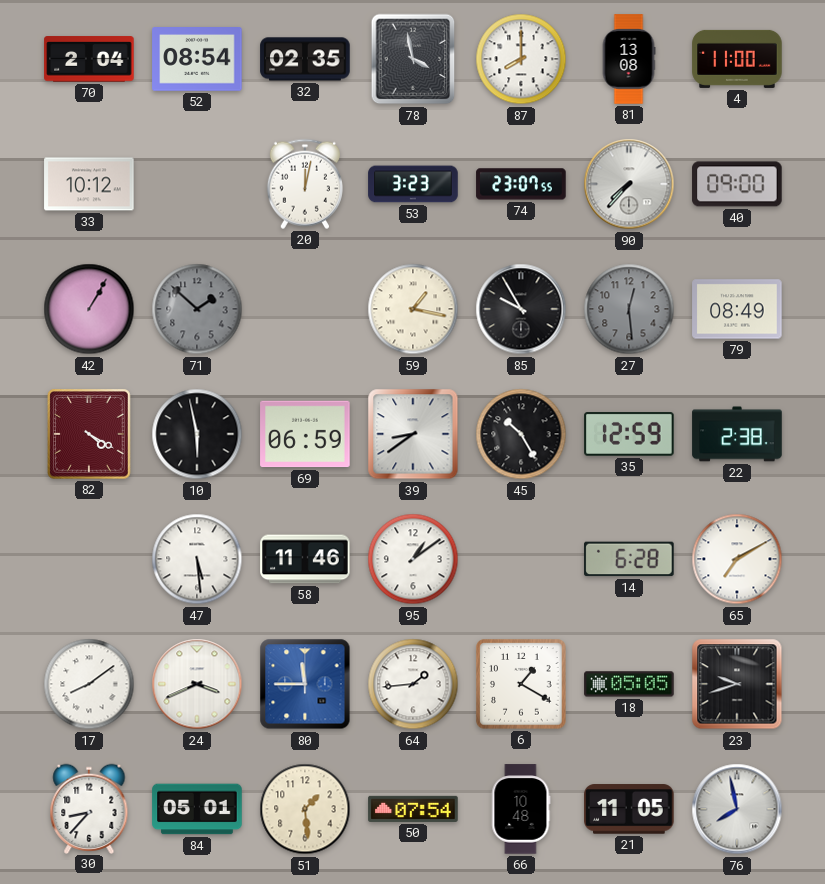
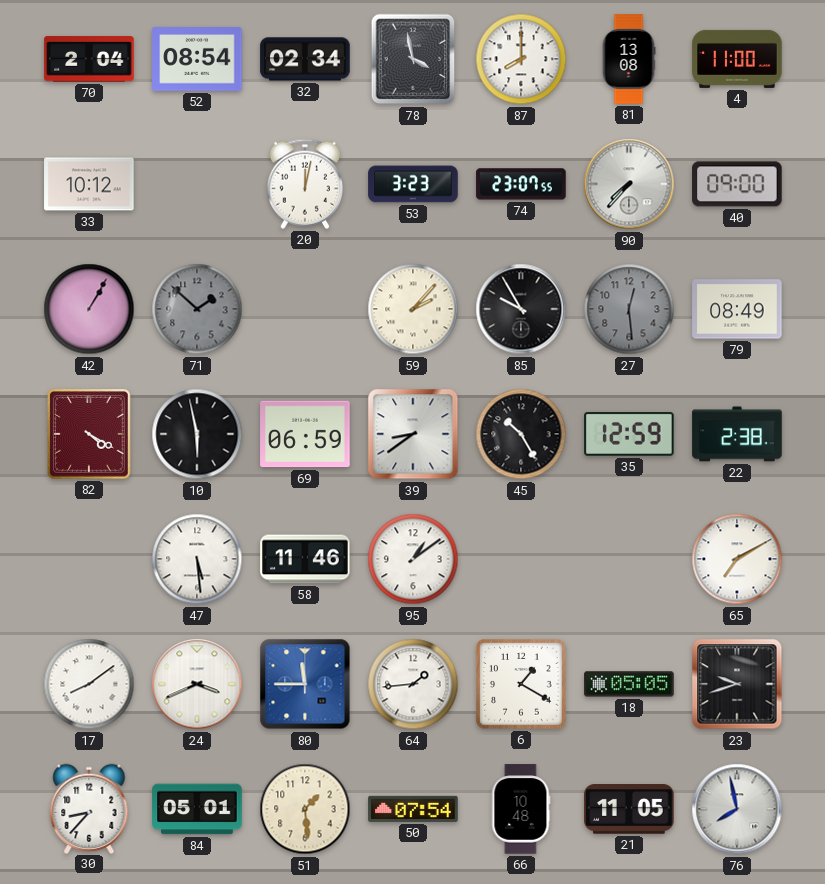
32: 02:35 -> 02:34
59: 1:17 -> 2:07
14: 6:28 -> none
